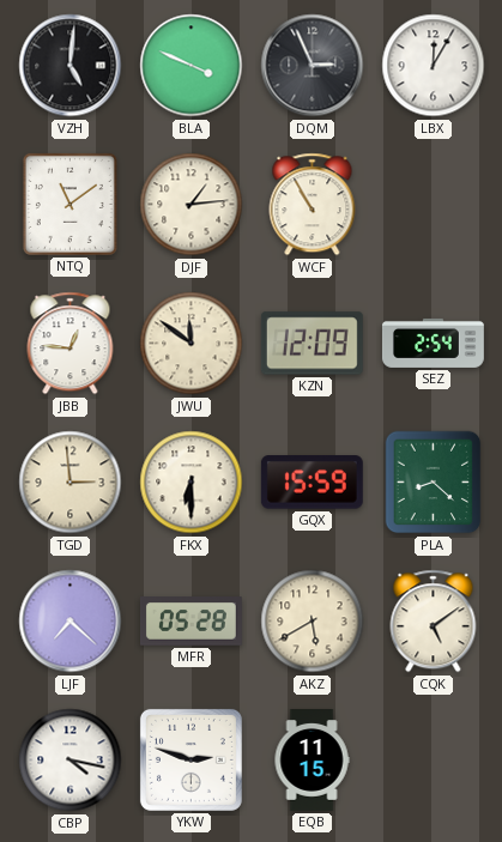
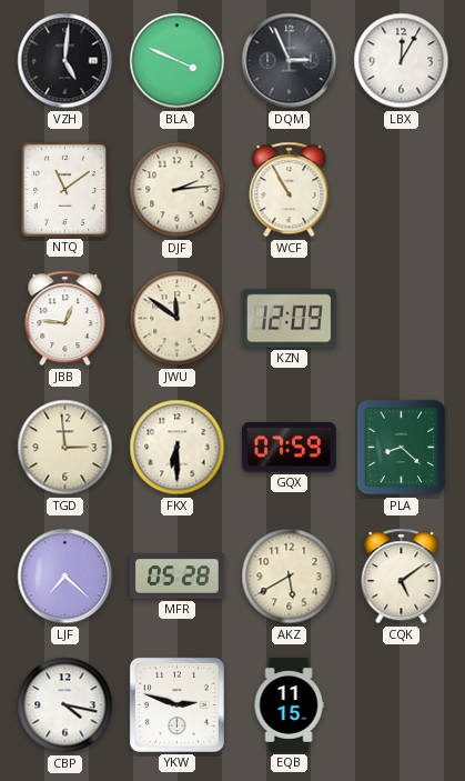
DJF: 1:14 -> 2:14
SEZ: 2:54 -> none
GQX: 15:59 -> 07:59
